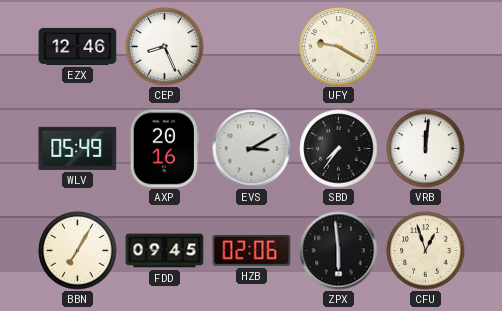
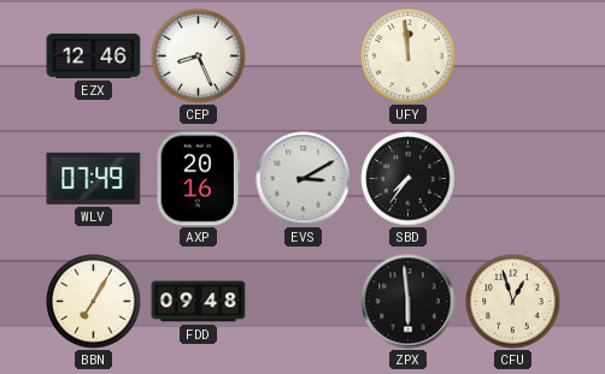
UFY: 9:20 -> 11:59
WLV: 05:49 -> 07:49
VRB: 12:01 -> none
FDD: 09:45 -> 09:48
HZB: 02:06 -> none
